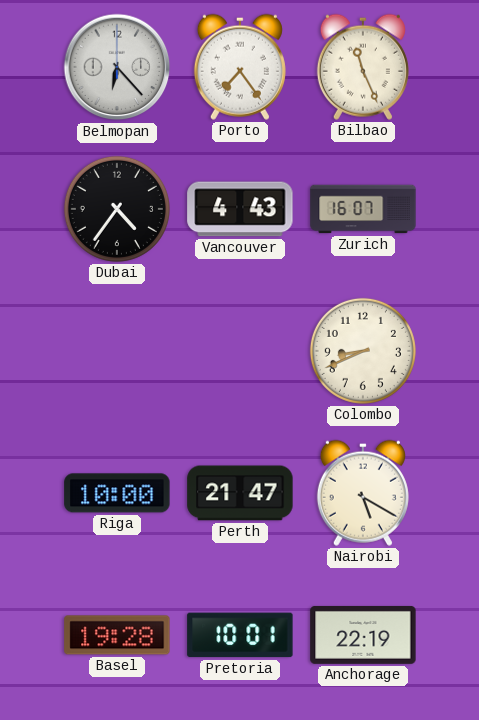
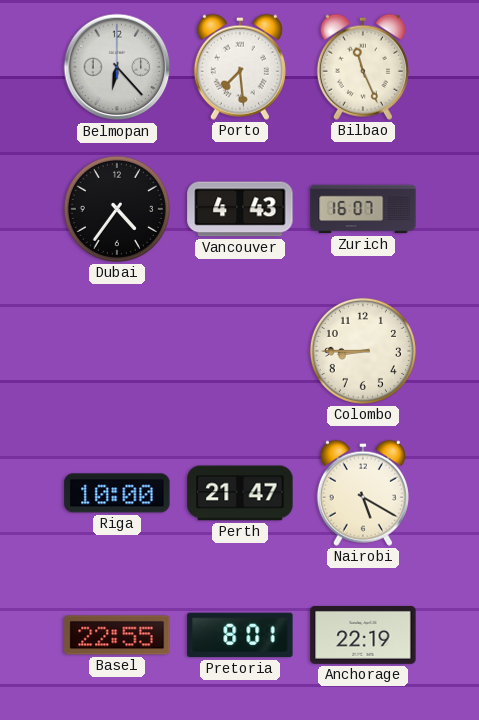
Porto: 7:24 -> 7:29
Colombo: 8:41 -> 8:45
Basel: 19:28 -> 22:55
Pretoria: 10:01 -> 8:01
